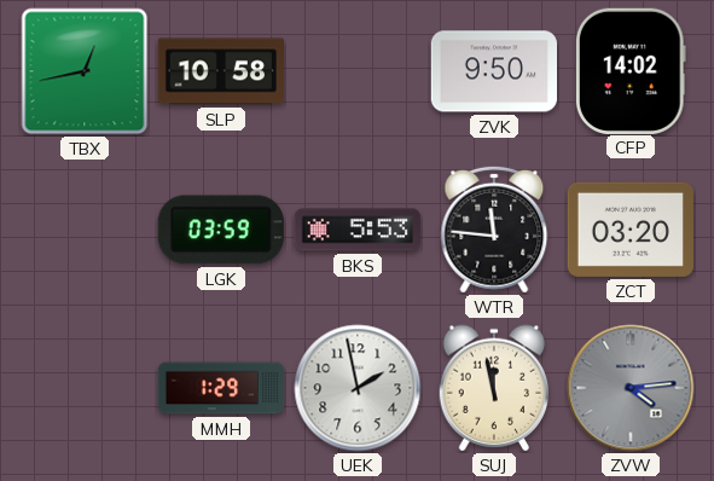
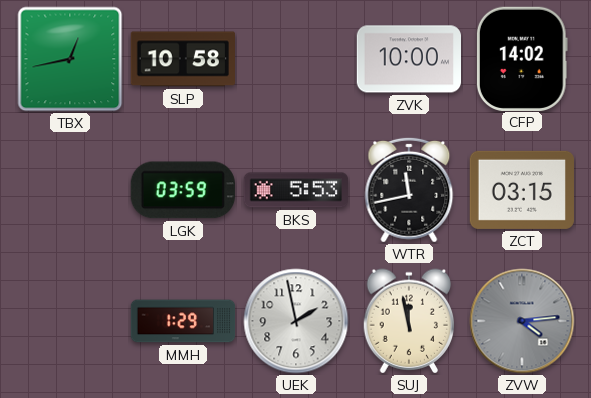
ZVK: 9:50 -> 10:00
WTR: 11:46 -> 11:43
ZCT: 03:20 -> 03:15
